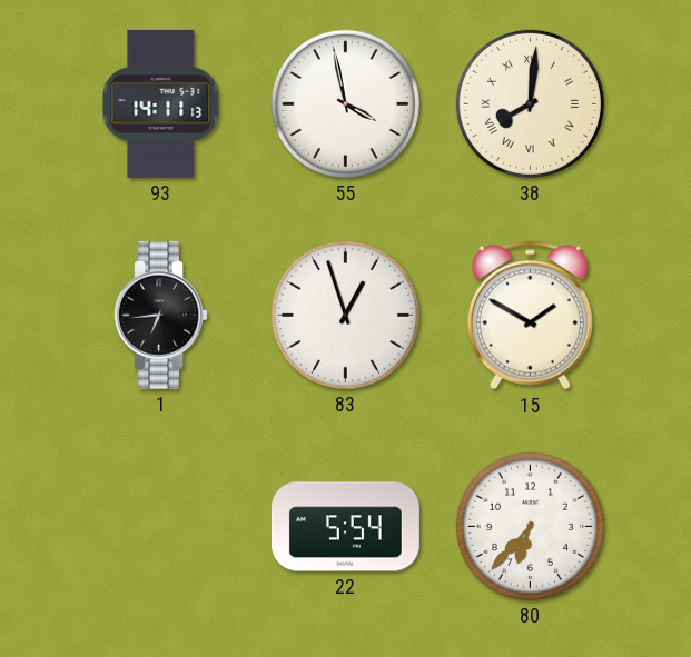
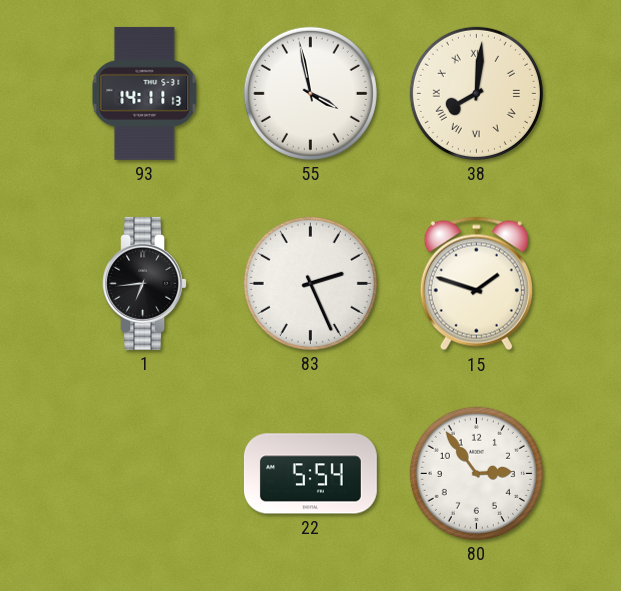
83: 12:57 -> 2:26
15: 1:50 -> 1:48
80: 6:37 -> 2:54
